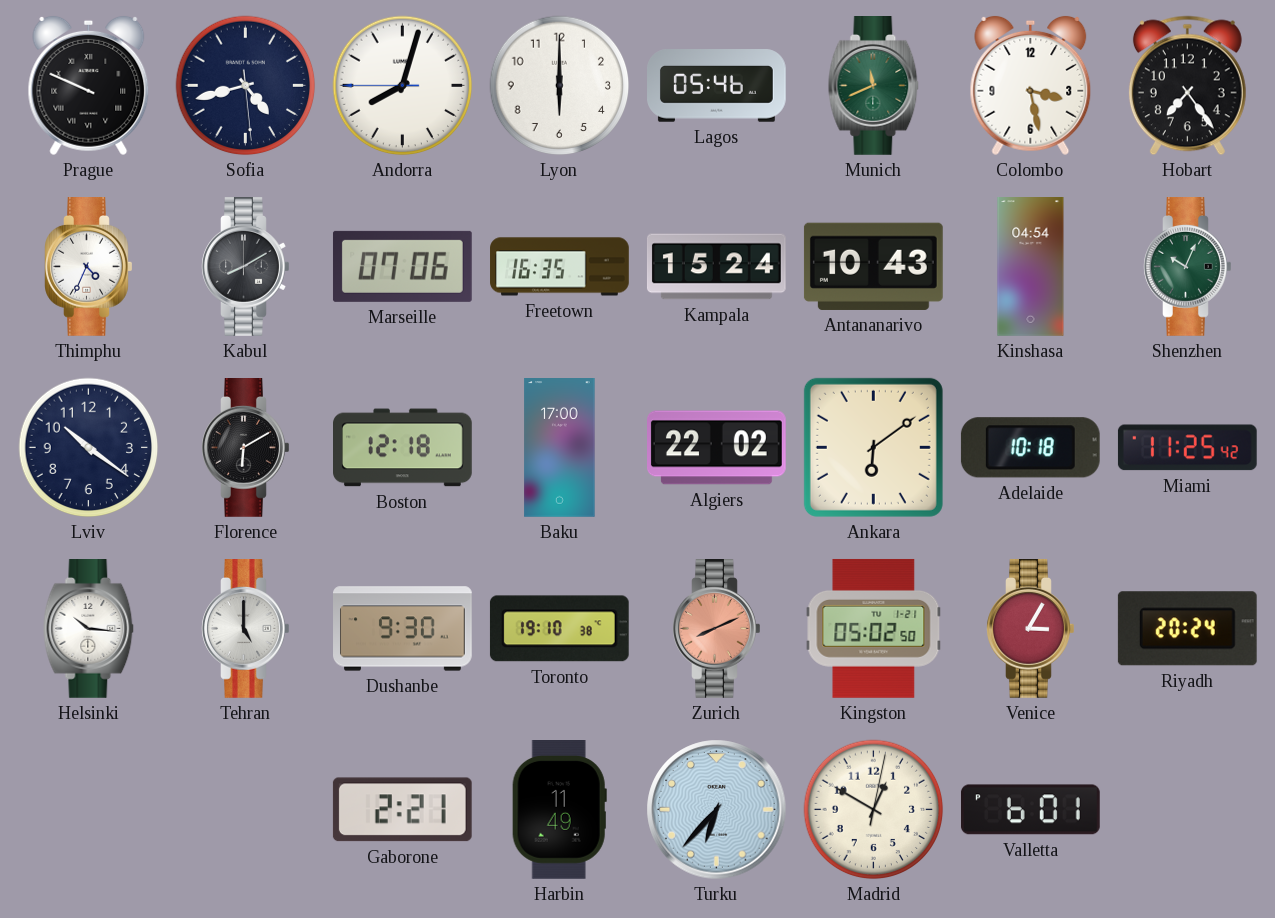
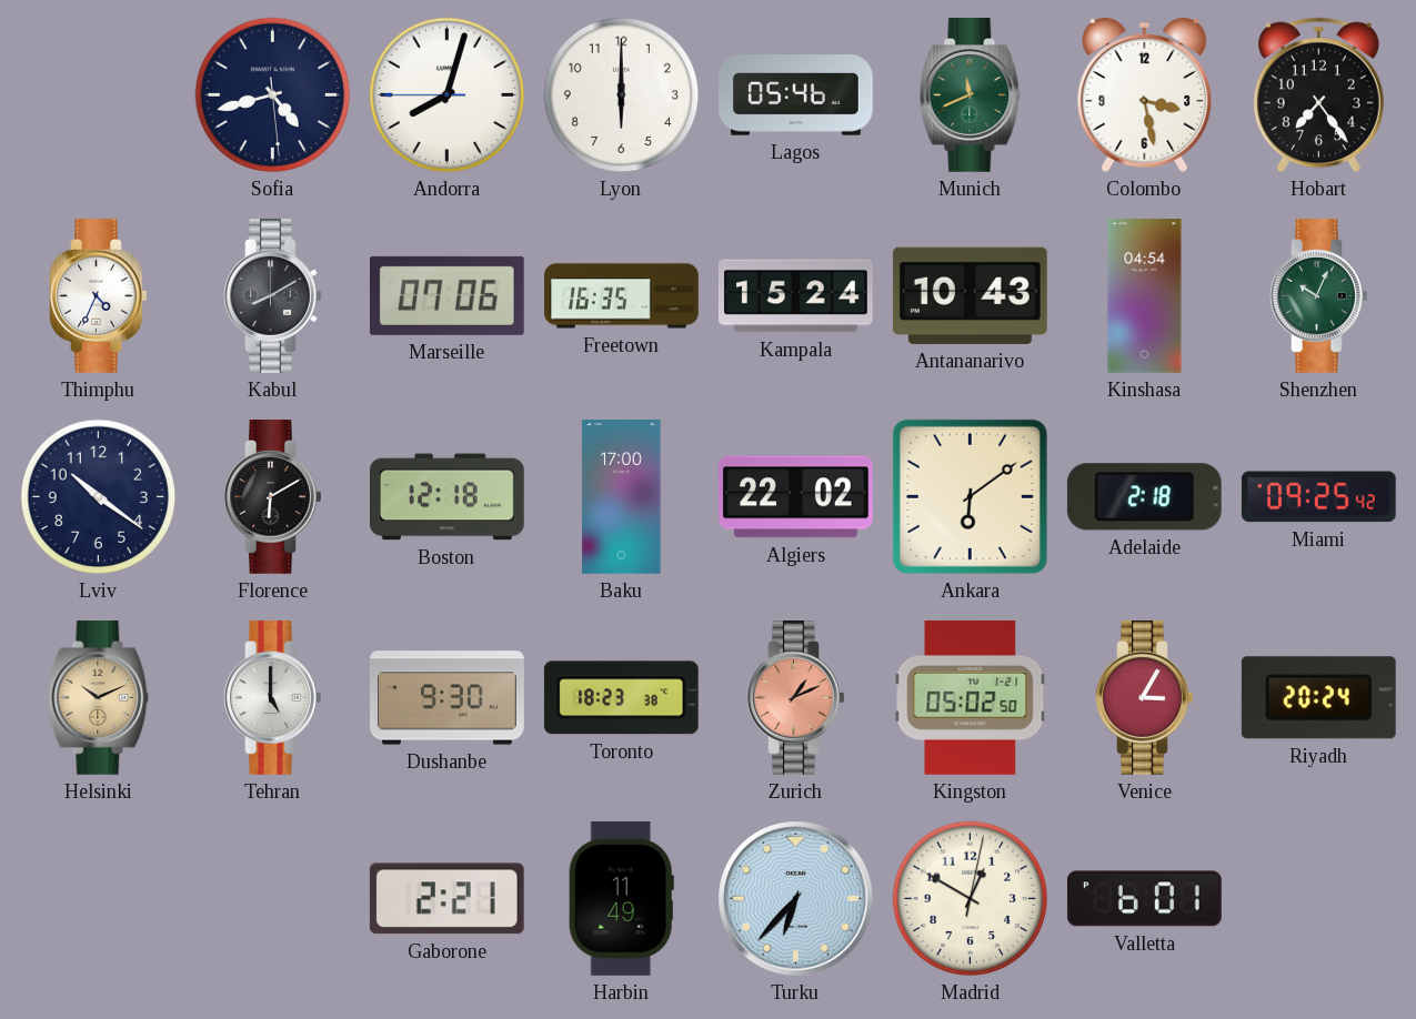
Prague: 9:49 -> none
Adelaide: 10:18 -> 2:18
Miami: 11:25 -> 09:25
Helsinki: 10:16 -> 10:11
Helsinki dial: white -> champagne
Toronto: 19:10 -> 18:23
Zurich: 8:11 -> 1:11
